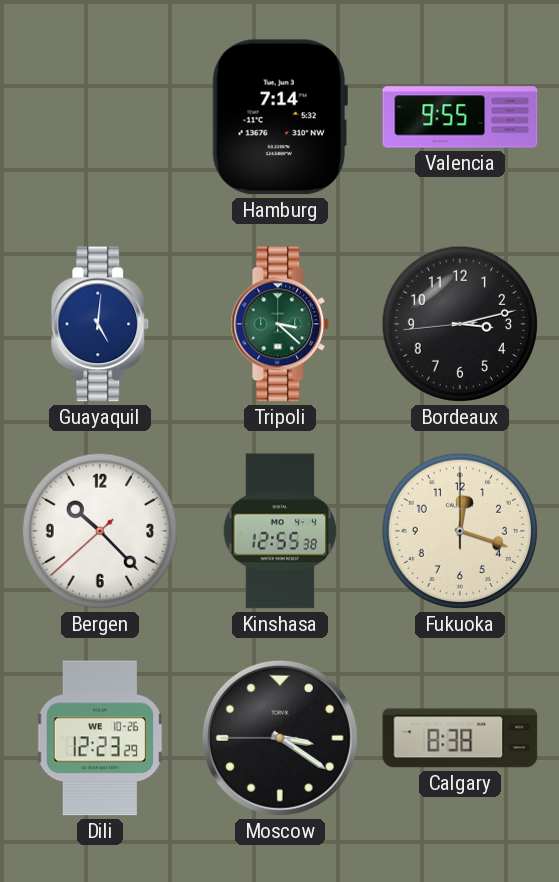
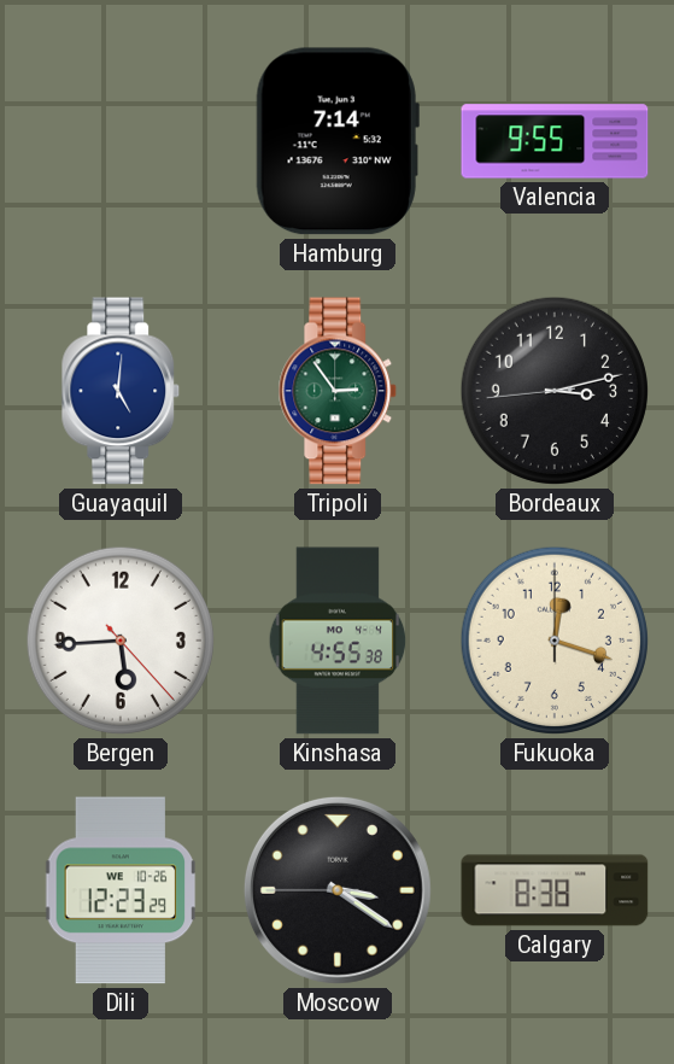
Tripoli: 3:22 -> 2:54
Bergen: 10:22 -> 5:44
Kinshasa: 12:55 -> 4:55
